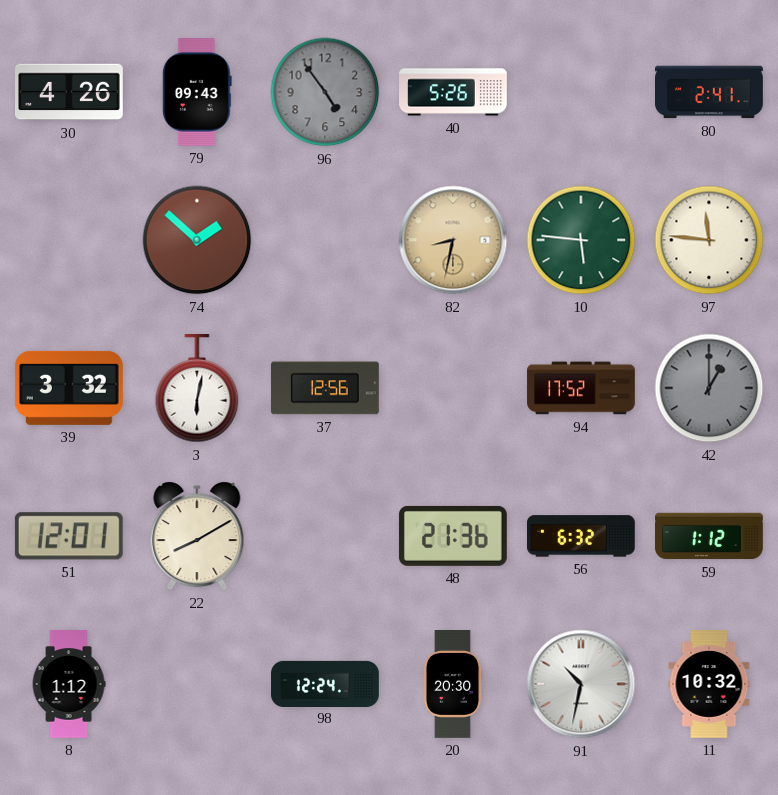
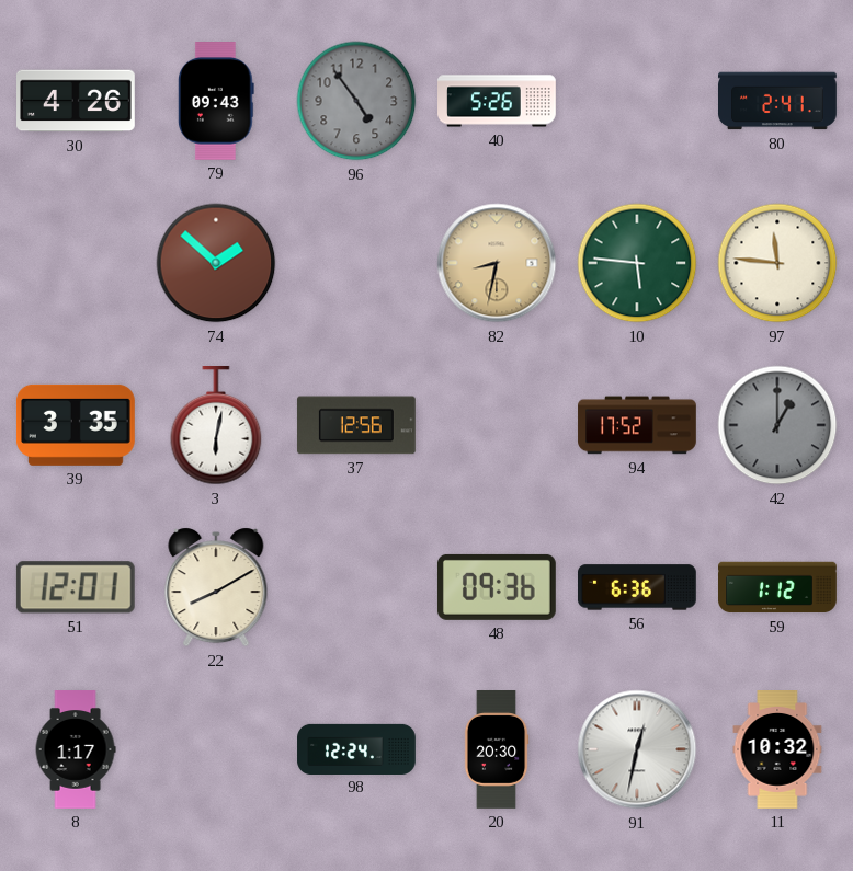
39: 3:32 -> 3:35
48: 21:36 -> 09:36
56: 6:32 -> 6:36
8: 1:12 -> 1:17
91: 10:32 -> 12:32
